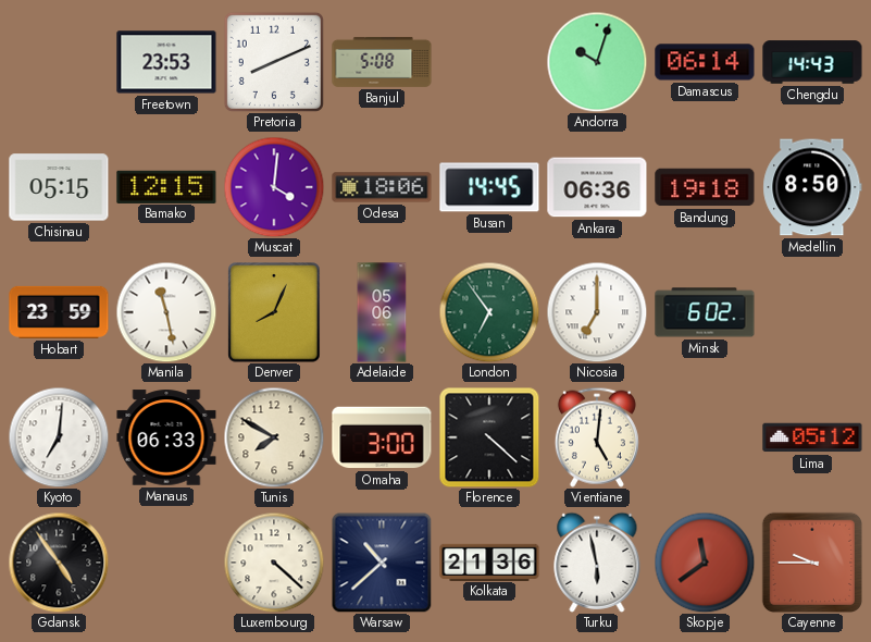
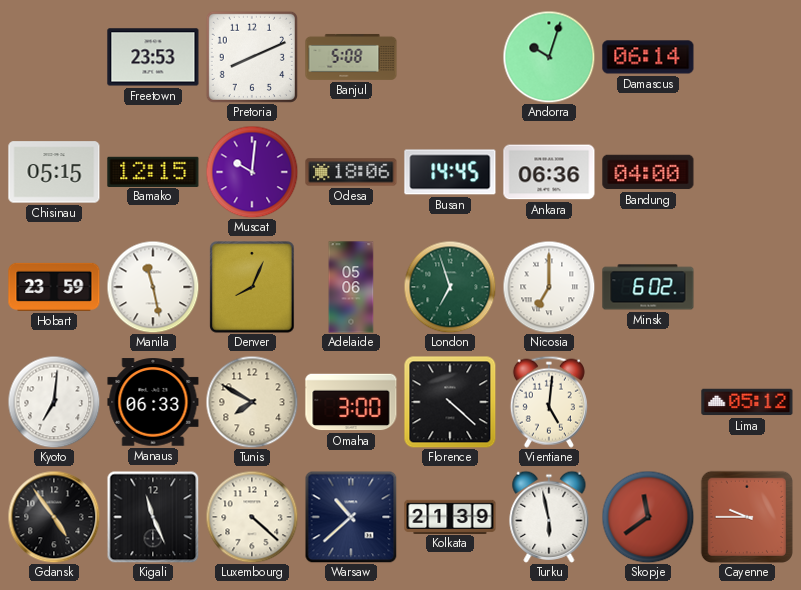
Chengdu: 14:43 -> none
Muscat: 4:01 -> 10:01
Bandung: 19:18 -> 04:00
Medellin: 8:50 -> none
London: 6:54 -> 6:57
Kigali: none -> 11:26
Kolkata: 21:36 -> 21:39
